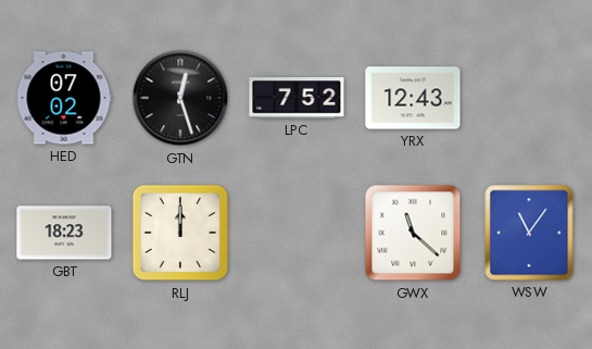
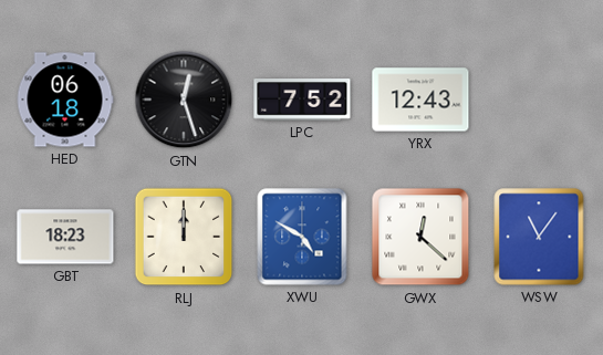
HED: 07:02 -> 06:18
XWU: none -> 4:50
GWX: 11:22 -> 12:22
